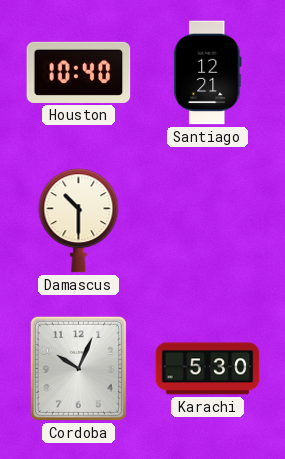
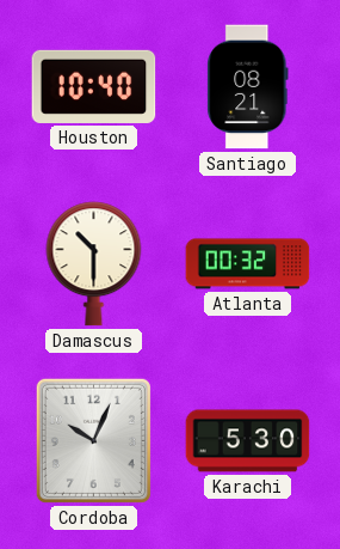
Santiago: 12:21 -> 08:21
Atlanta: none -> 00:32
